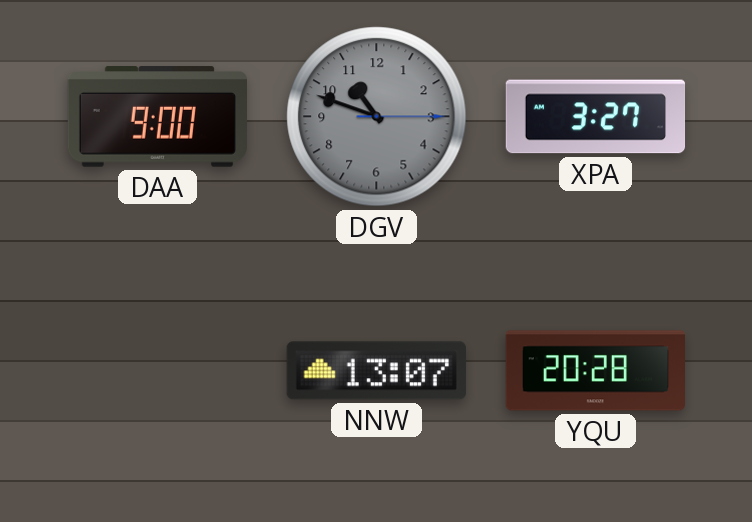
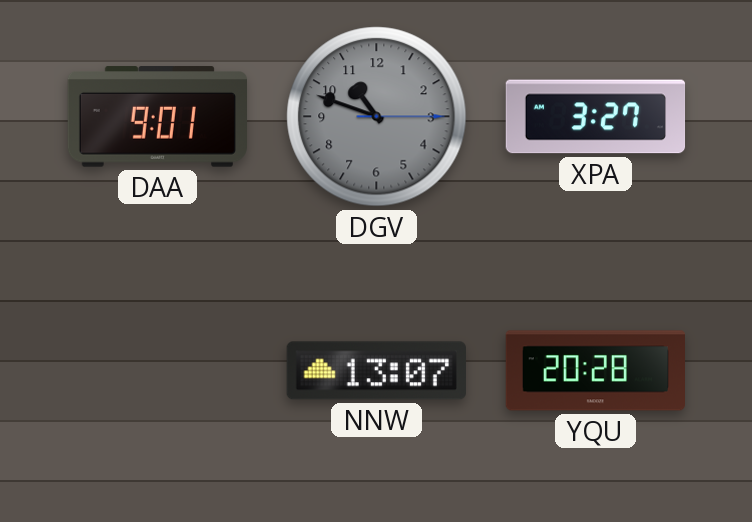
DAA: 9:00 -> 9:01
